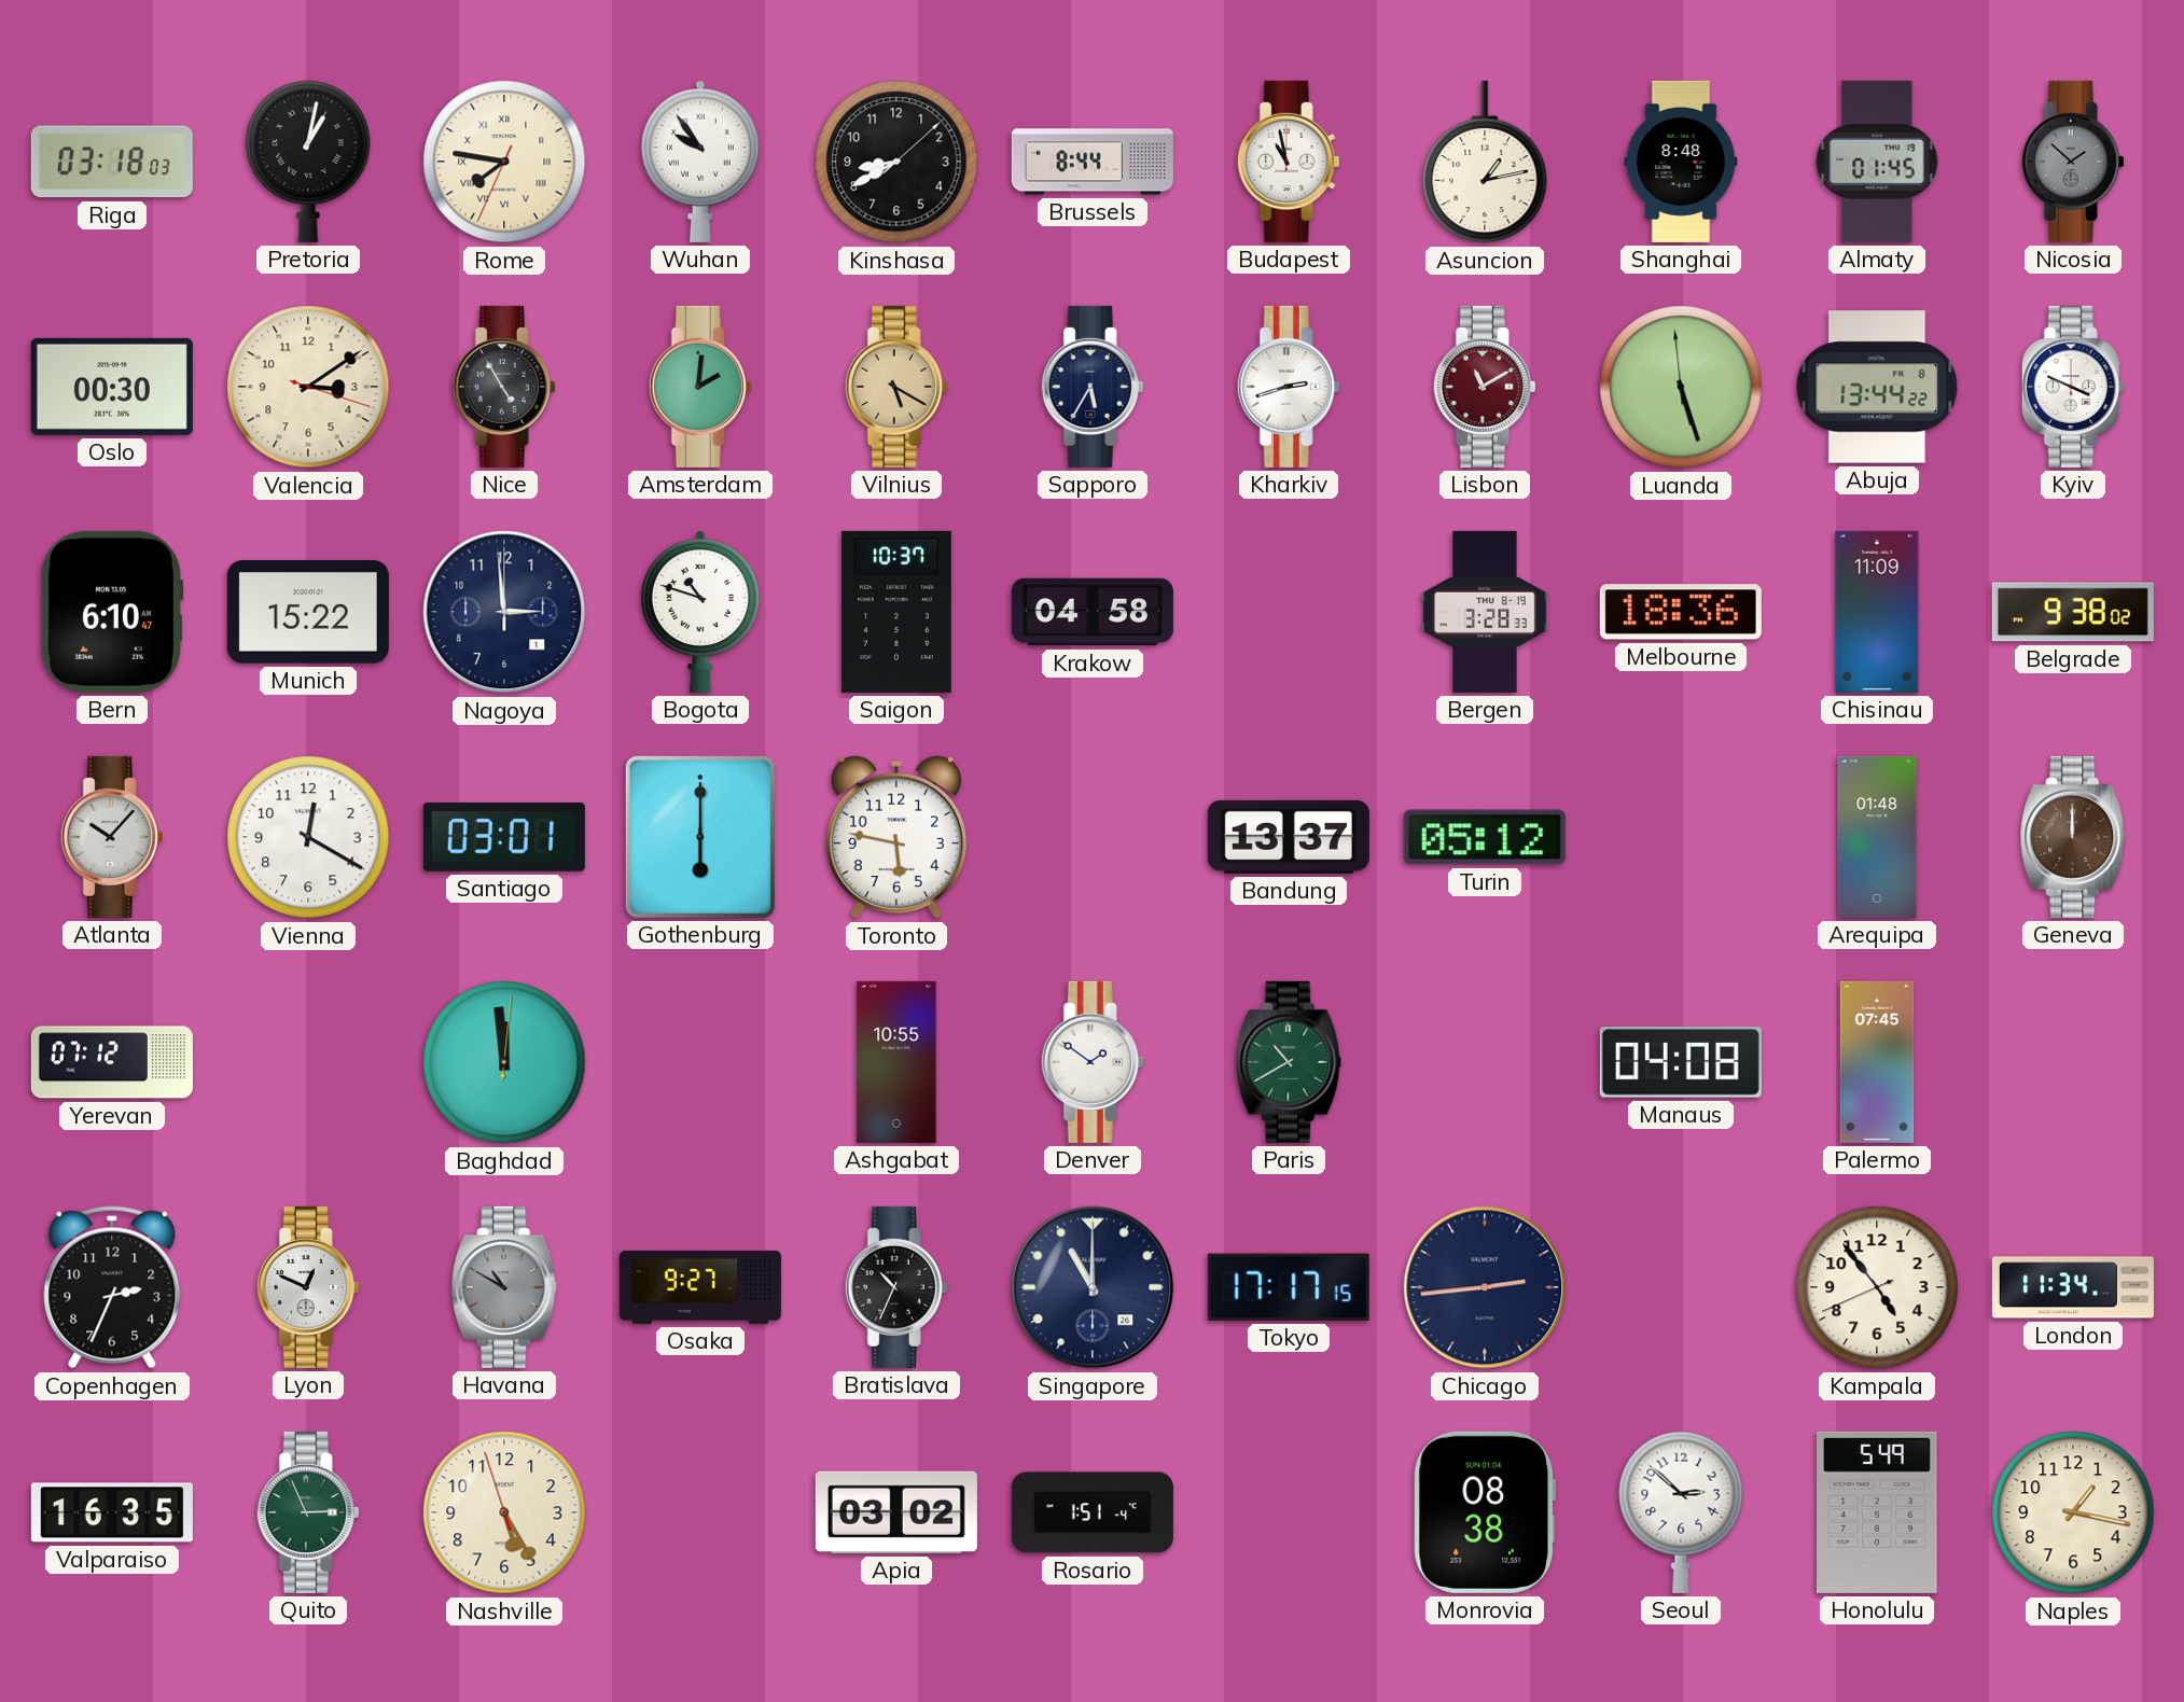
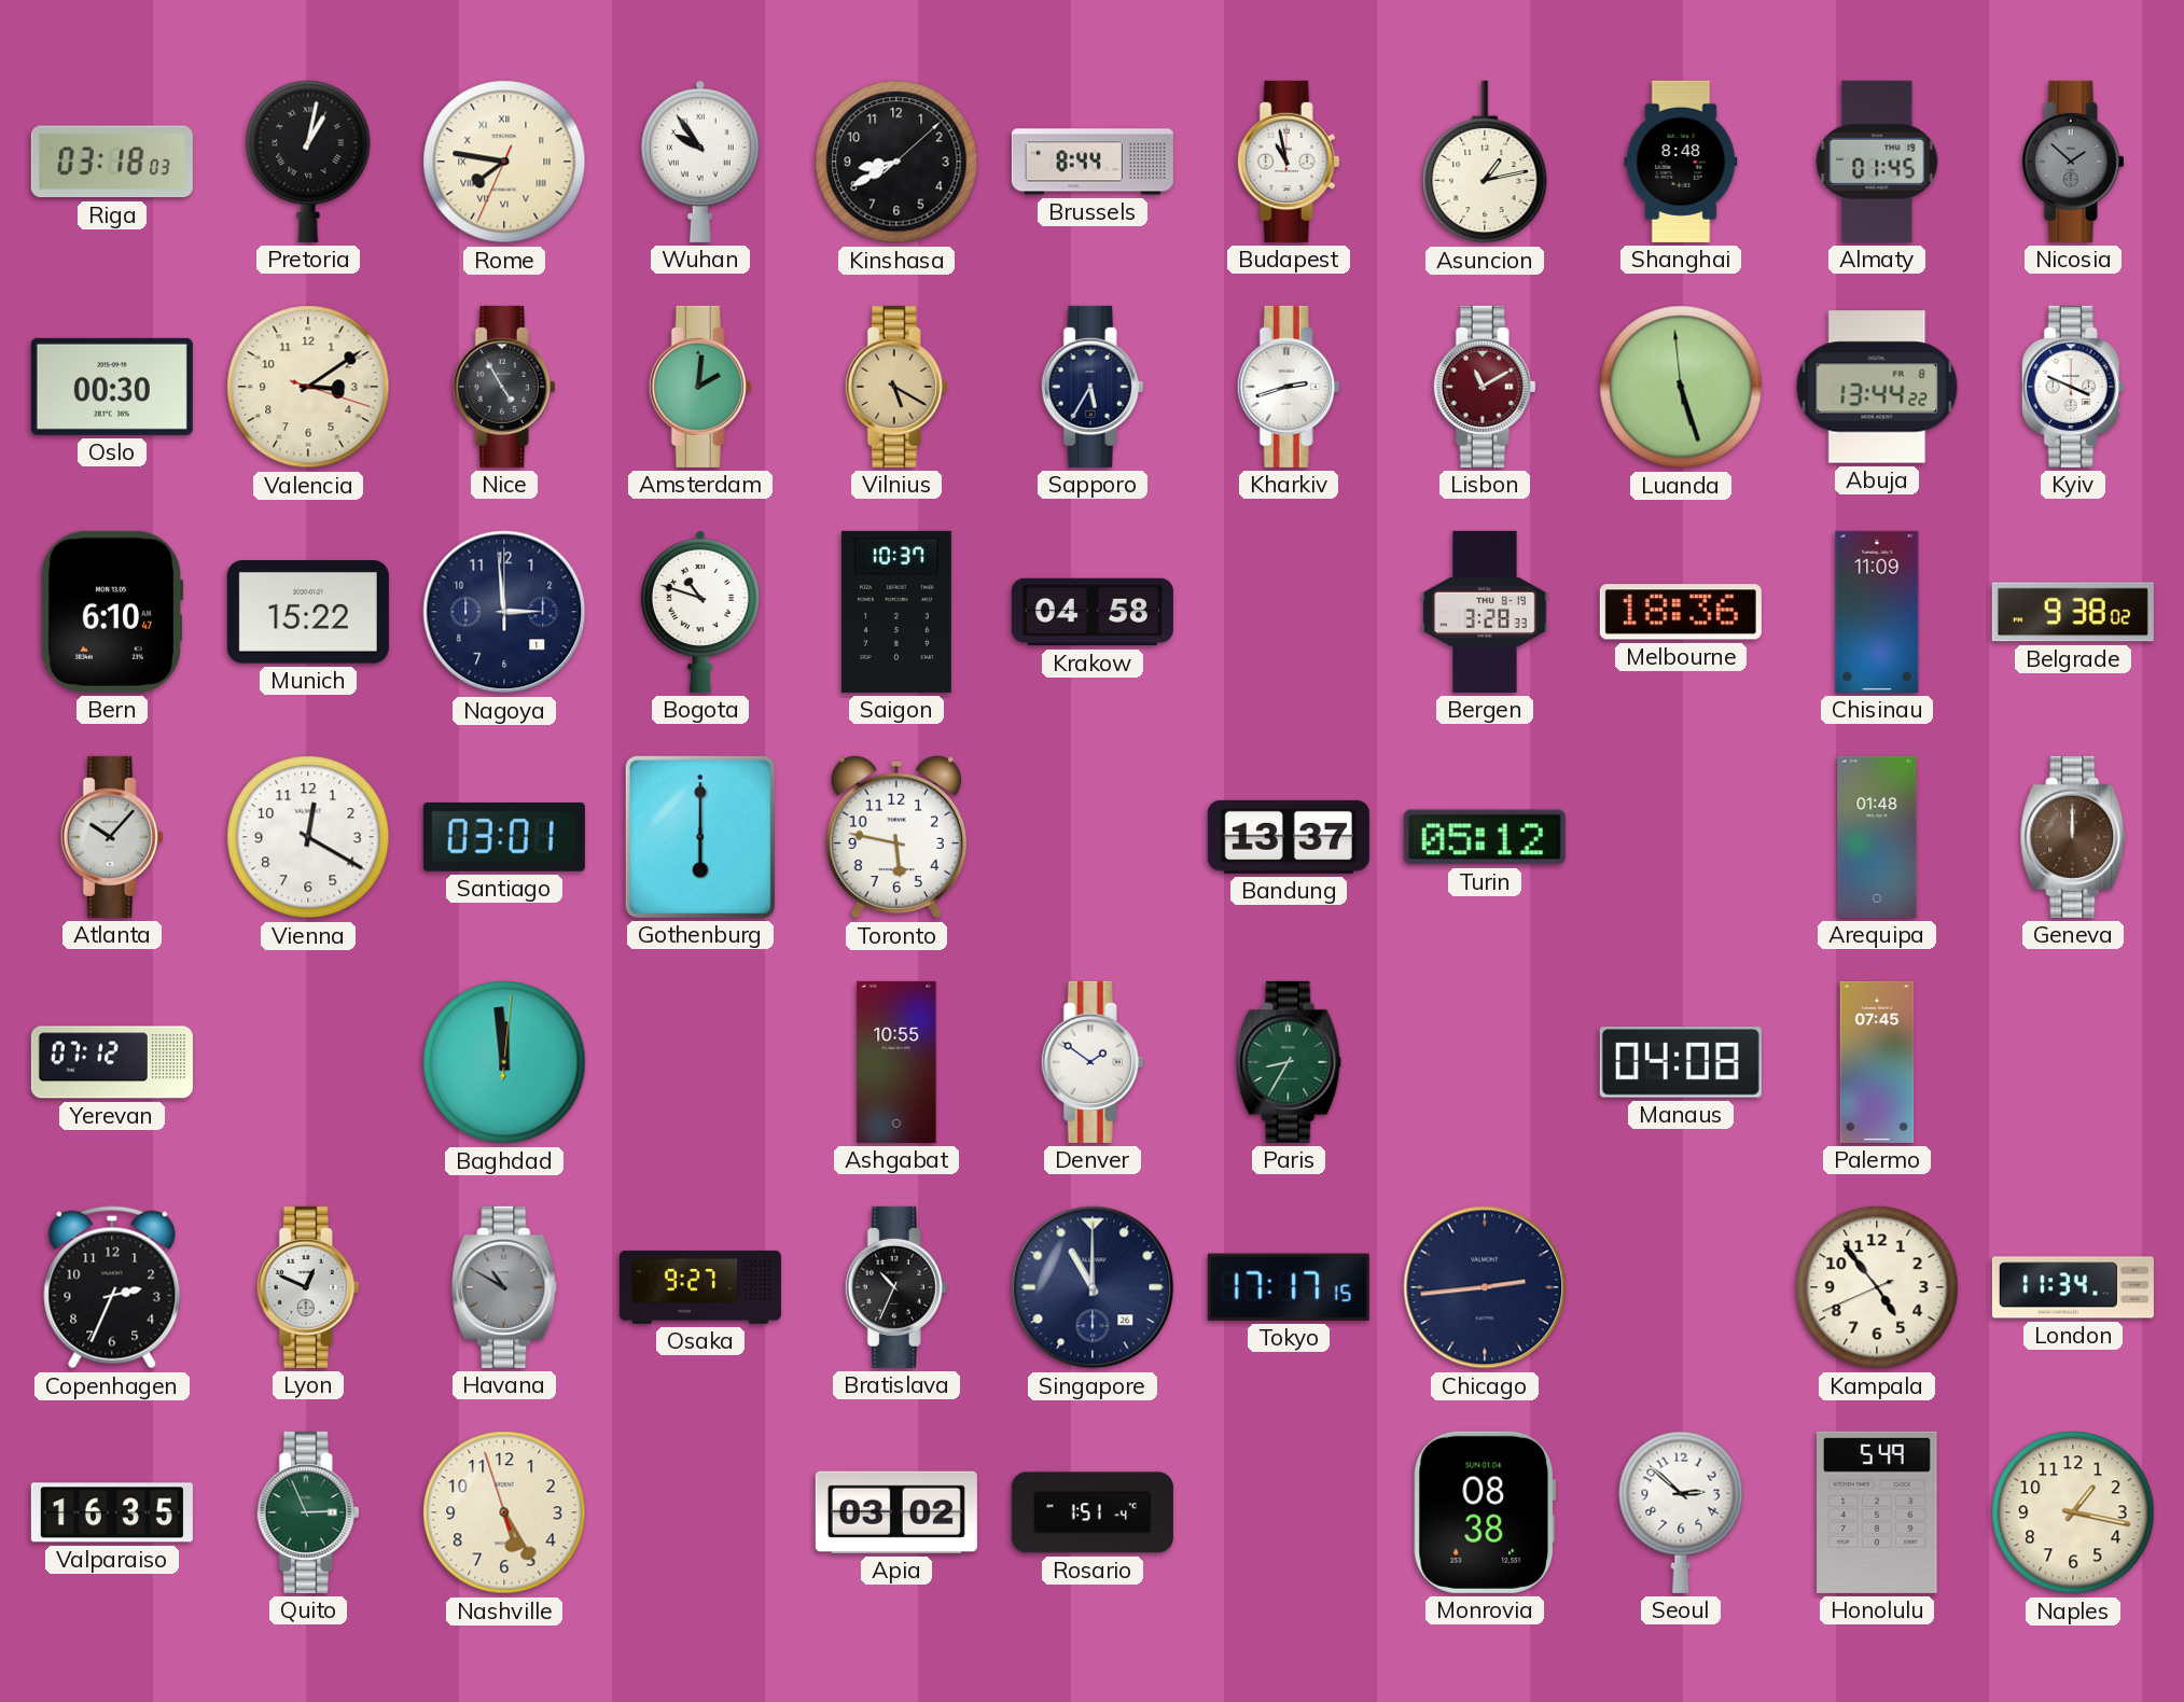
Paris: 10:40 -> 8:35
